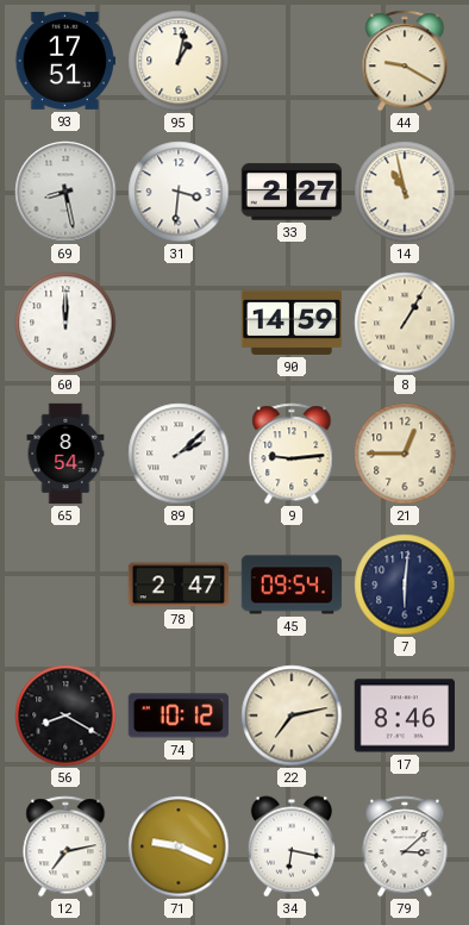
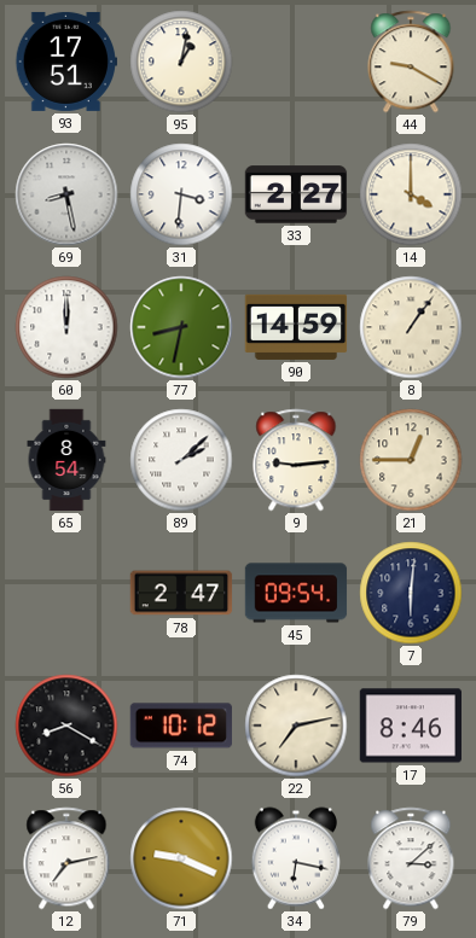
14: 10:58 -> 4:00
77: none -> 8:32
8: 1:05 -> 1:06
